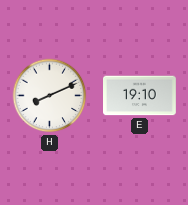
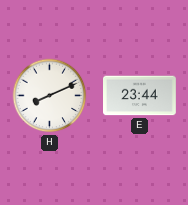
E: 19:10 -> 23:44
